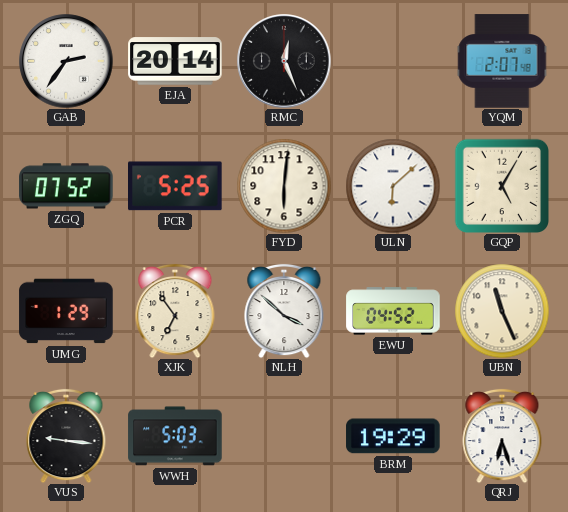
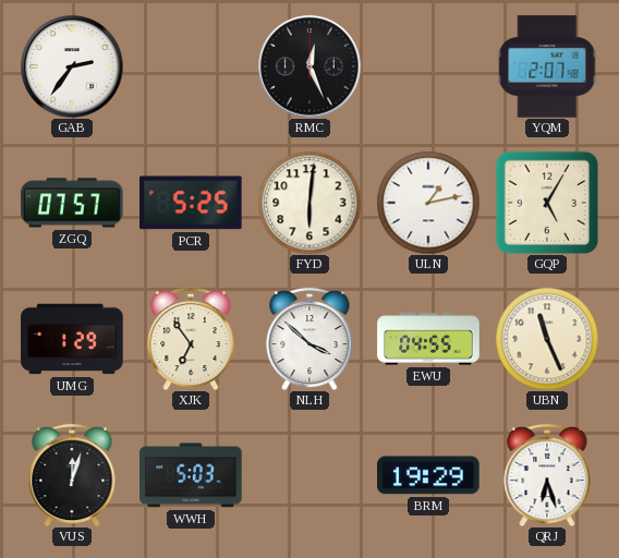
EJA: 20:14 -> none
ZGQ: 07:52 -> 07:57
ULN: 6:08 -> 1:13
EWU: 04:52 -> 04:55
VUS: 9:16 -> 12:03
